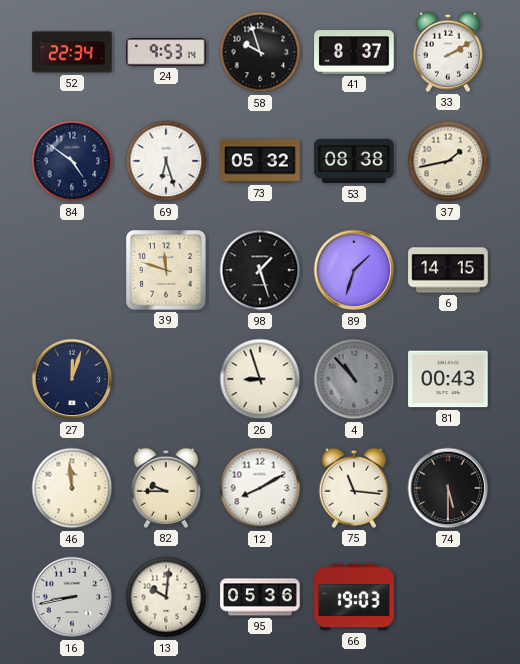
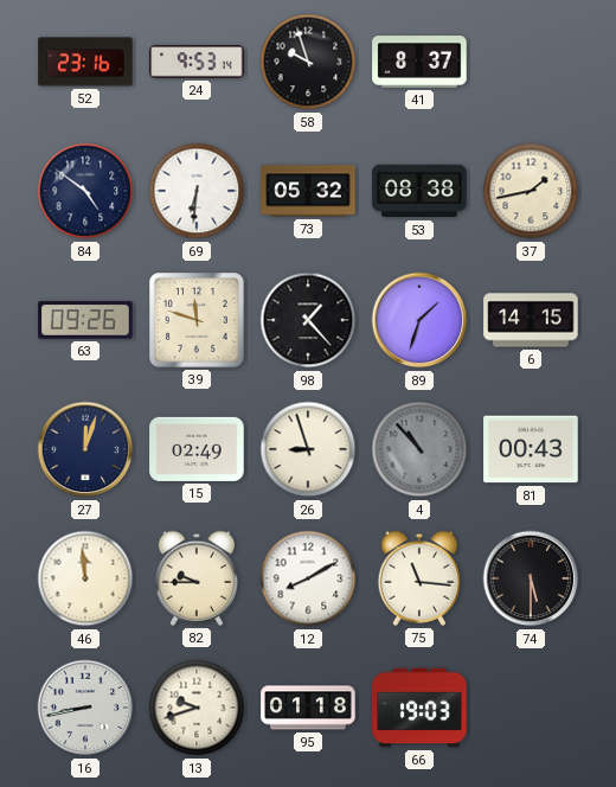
52: 22:34 -> 23:16
33: 2:10 -> none
69: 6:27 -> 6:31
63: none -> 09:26
98: 1:27 -> 1:23
15: none -> 02:49
13: 10:01 -> 9:42
95: 05:36 -> 01:18
